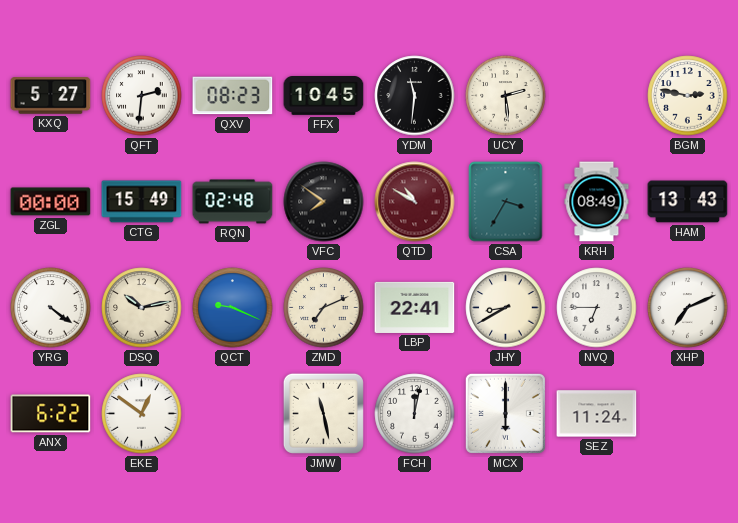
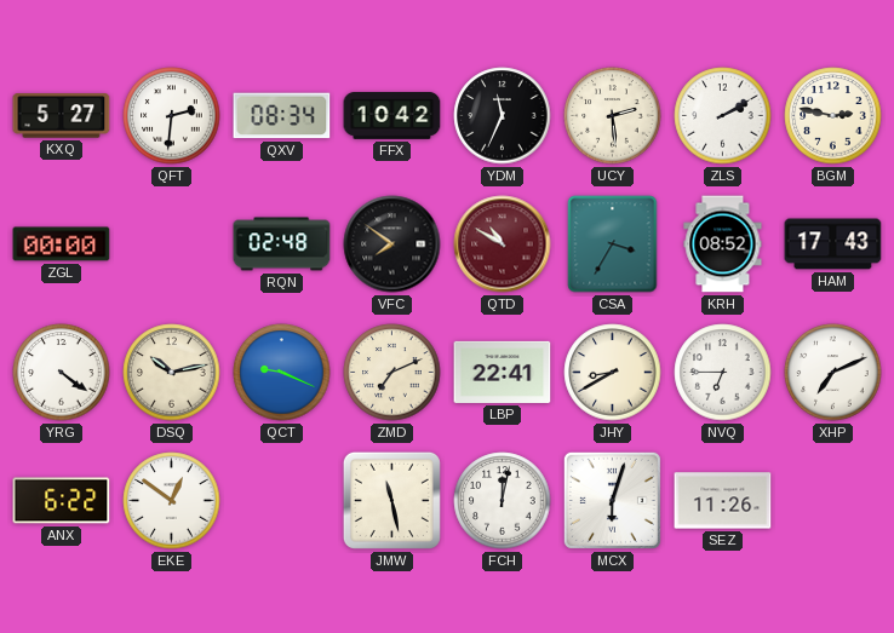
QXV: 08:23 -> 08:34
FFX: 10:45 -> 10:42
YDM: 11:31 -> 11:34
ZLS: none -> 2:10
CTG: 15:49 -> none
KRH: 08:49 -> 08:52
HAM: 13:43 -> 17:43
MCX: 6:00 -> 6:03
SEZ: 11:24 -> 11:26
